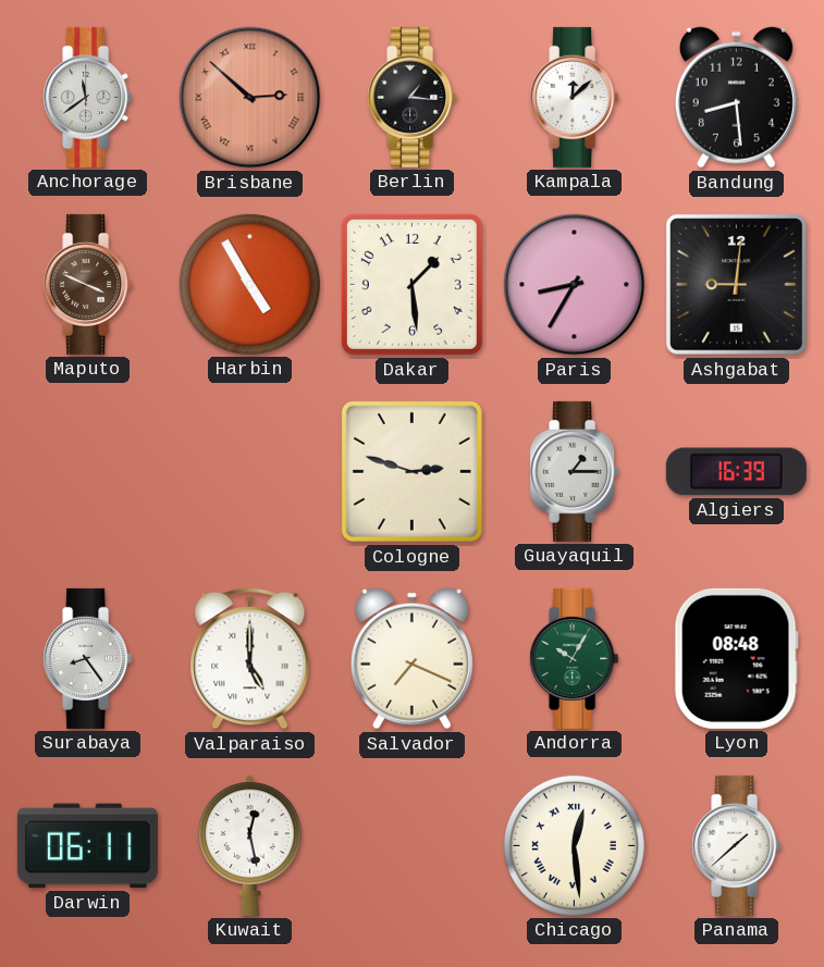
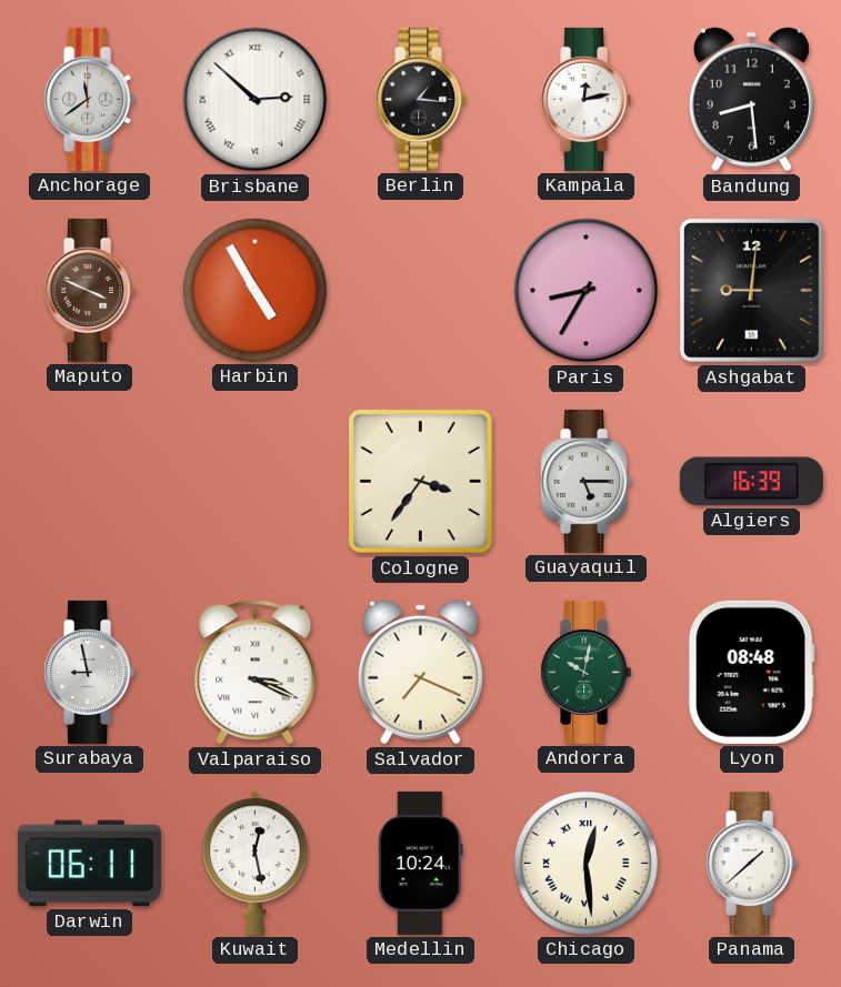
Brisbane dial: salmon -> white
Kampala: 12:08 -> 12:13
Dakar: 1:29 -> none
Cologne: 2:48 -> 3:36
Guayaquil: 1:15 -> 5:15
Surabaya: 8:24 -> 8:58
Valparaiso: 5:00 -> 3:19
Andorra: 10:05 -> 10:02
Medellin: none -> 10:24
